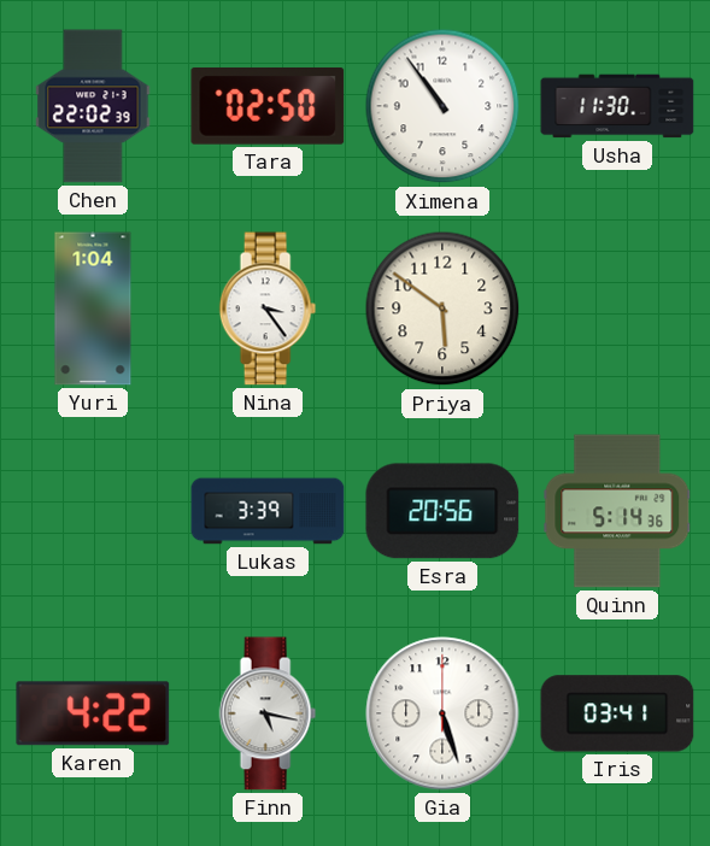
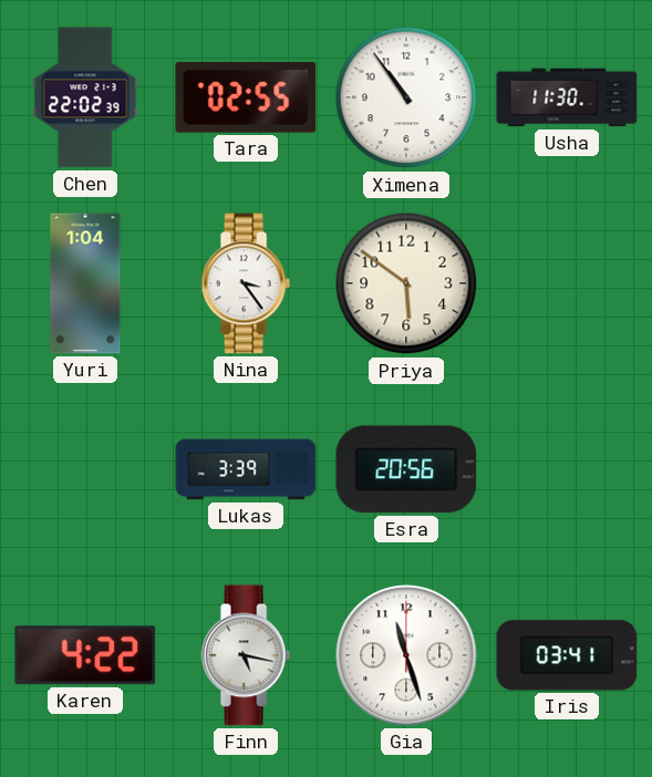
Tara: 02:50 -> 02:55
Quinn: 5:14 -> none
Gia: 5:27 -> 11:27
